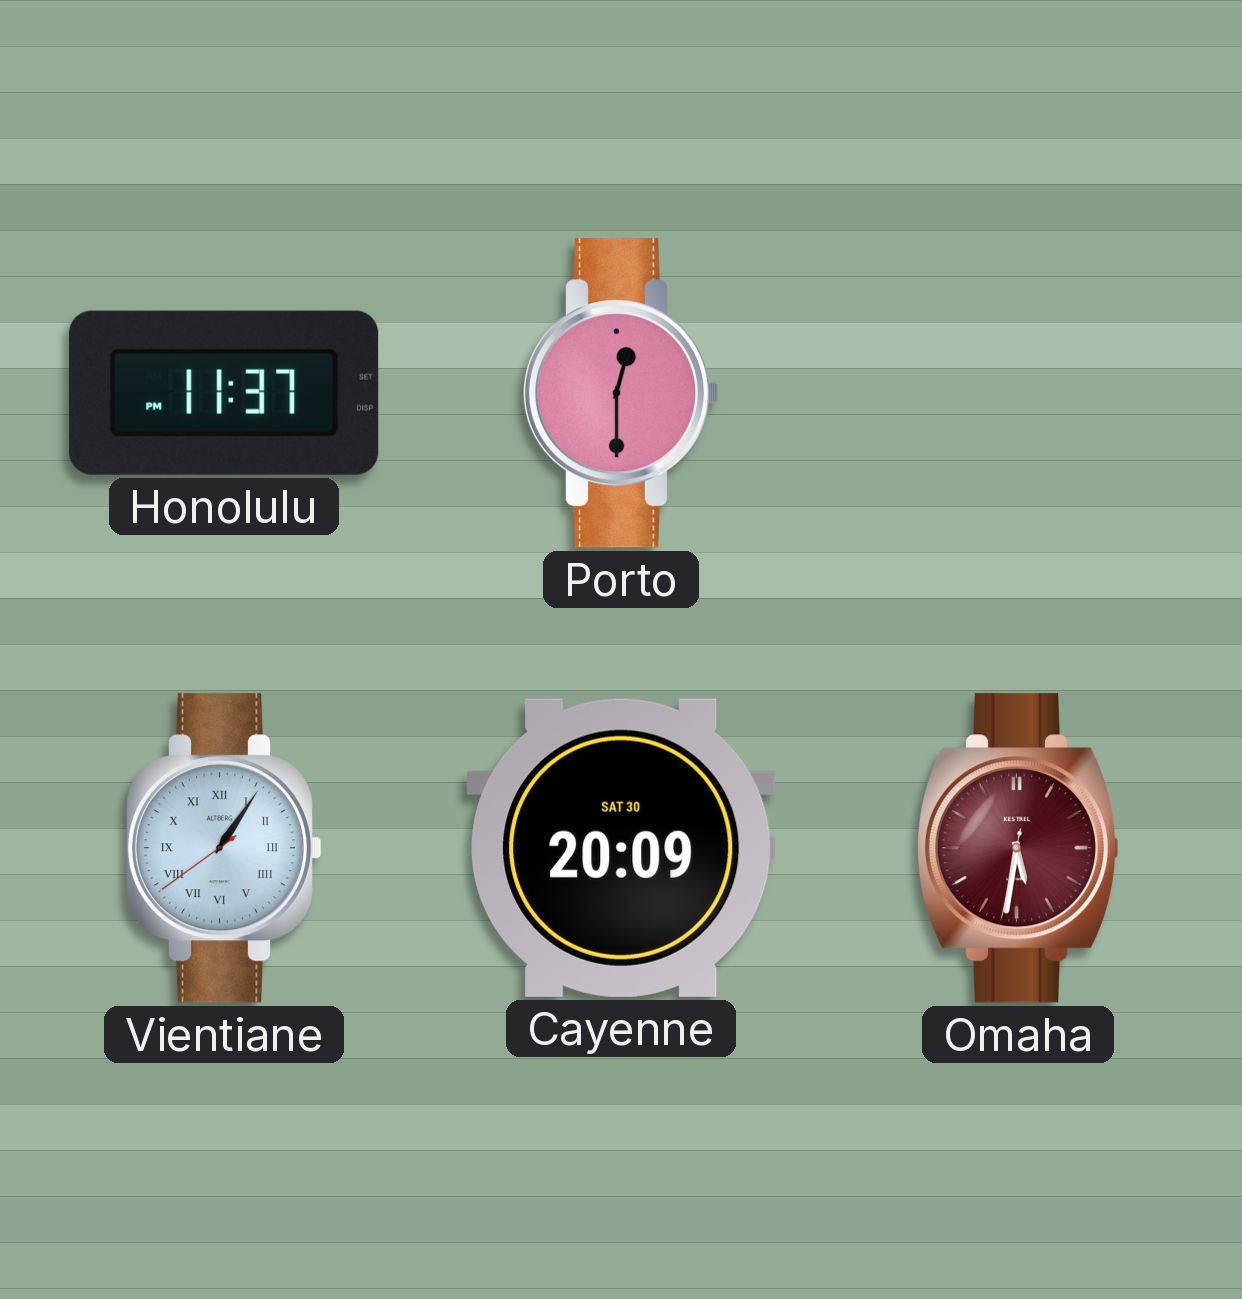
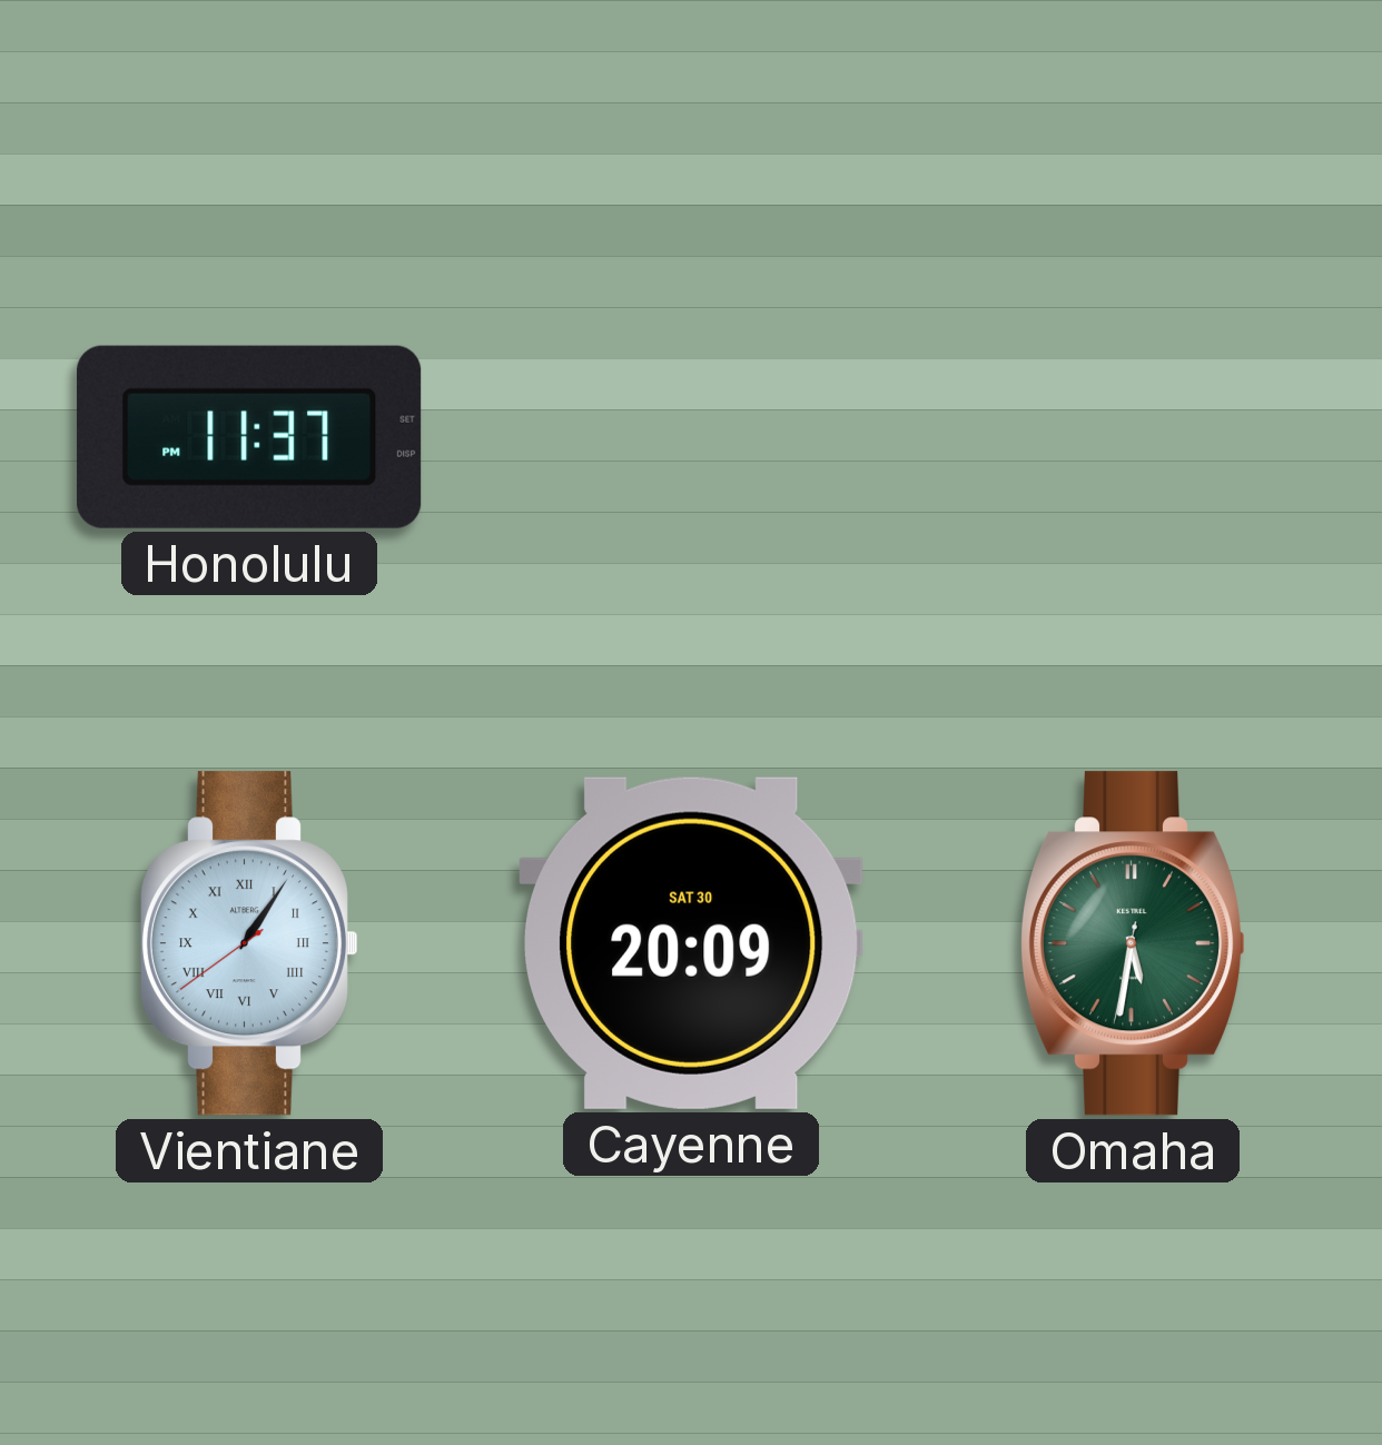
Porto: 12:30 -> none
Omaha dial: burgundy -> green
